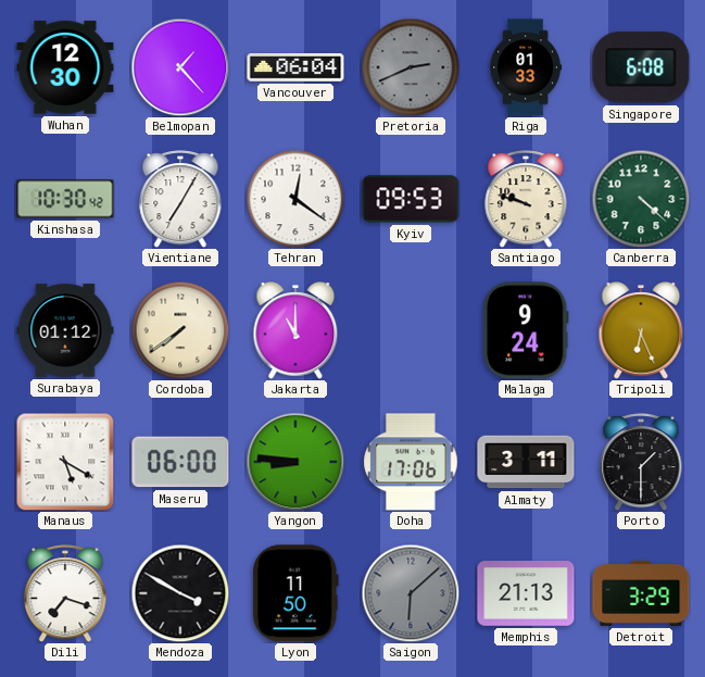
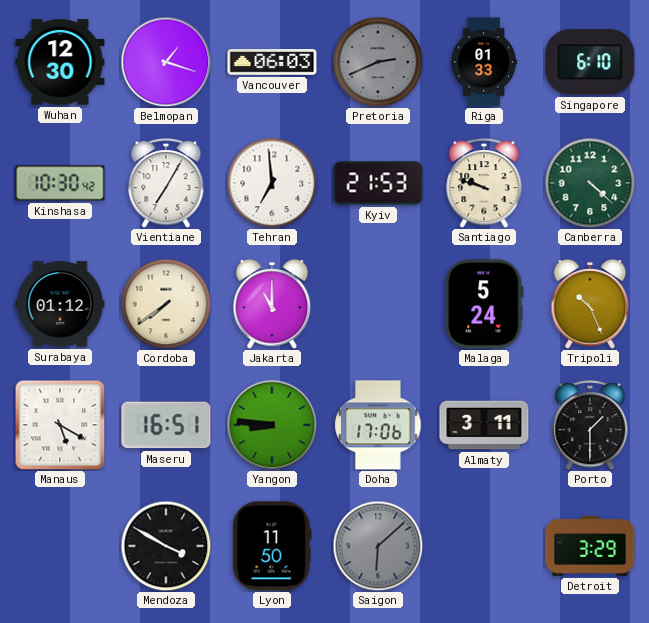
Belmopan: 1:23 -> 1:18
Vancouver: 06:04 -> 06:03
Singapore: 6:08 -> 6:10
Tehran: 12:21 -> 6:59
Kyiv: 09:53 -> 21:53
Malaga: 9:24 -> 5:24
Tripoli: 6:26 -> 10:26
Maseru: 06:00 -> 16:51
Dili: 7:18 -> none
Memphis: 21:13 -> none
